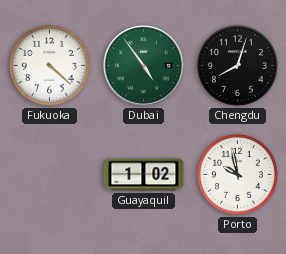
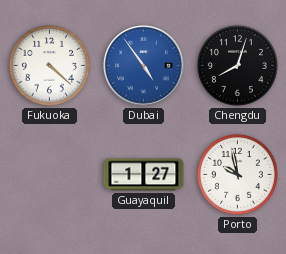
Dubai dial: green -> blue
Guayaquil: 1:02 -> 1:27
